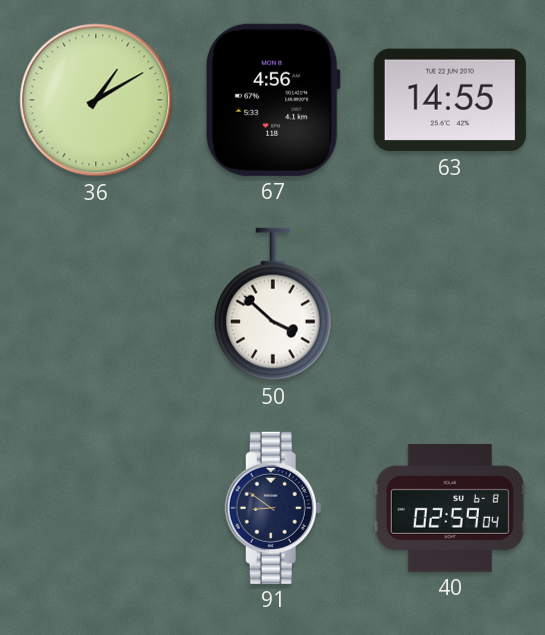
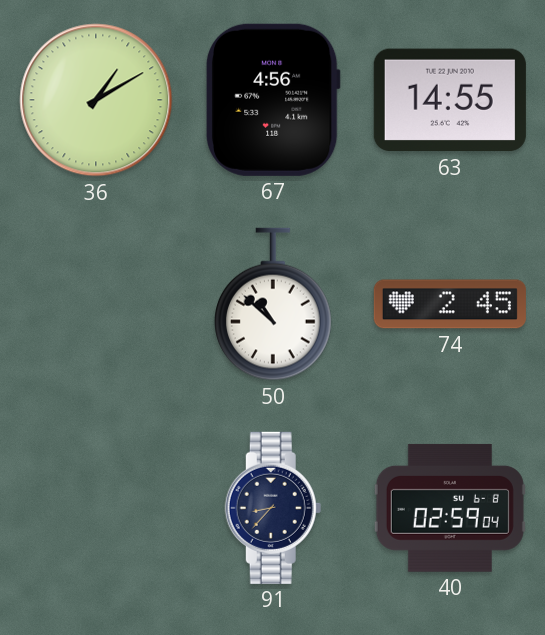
50: 3:52 -> 10:52
74: none -> 2:45
91: 8:51 -> 8:37
